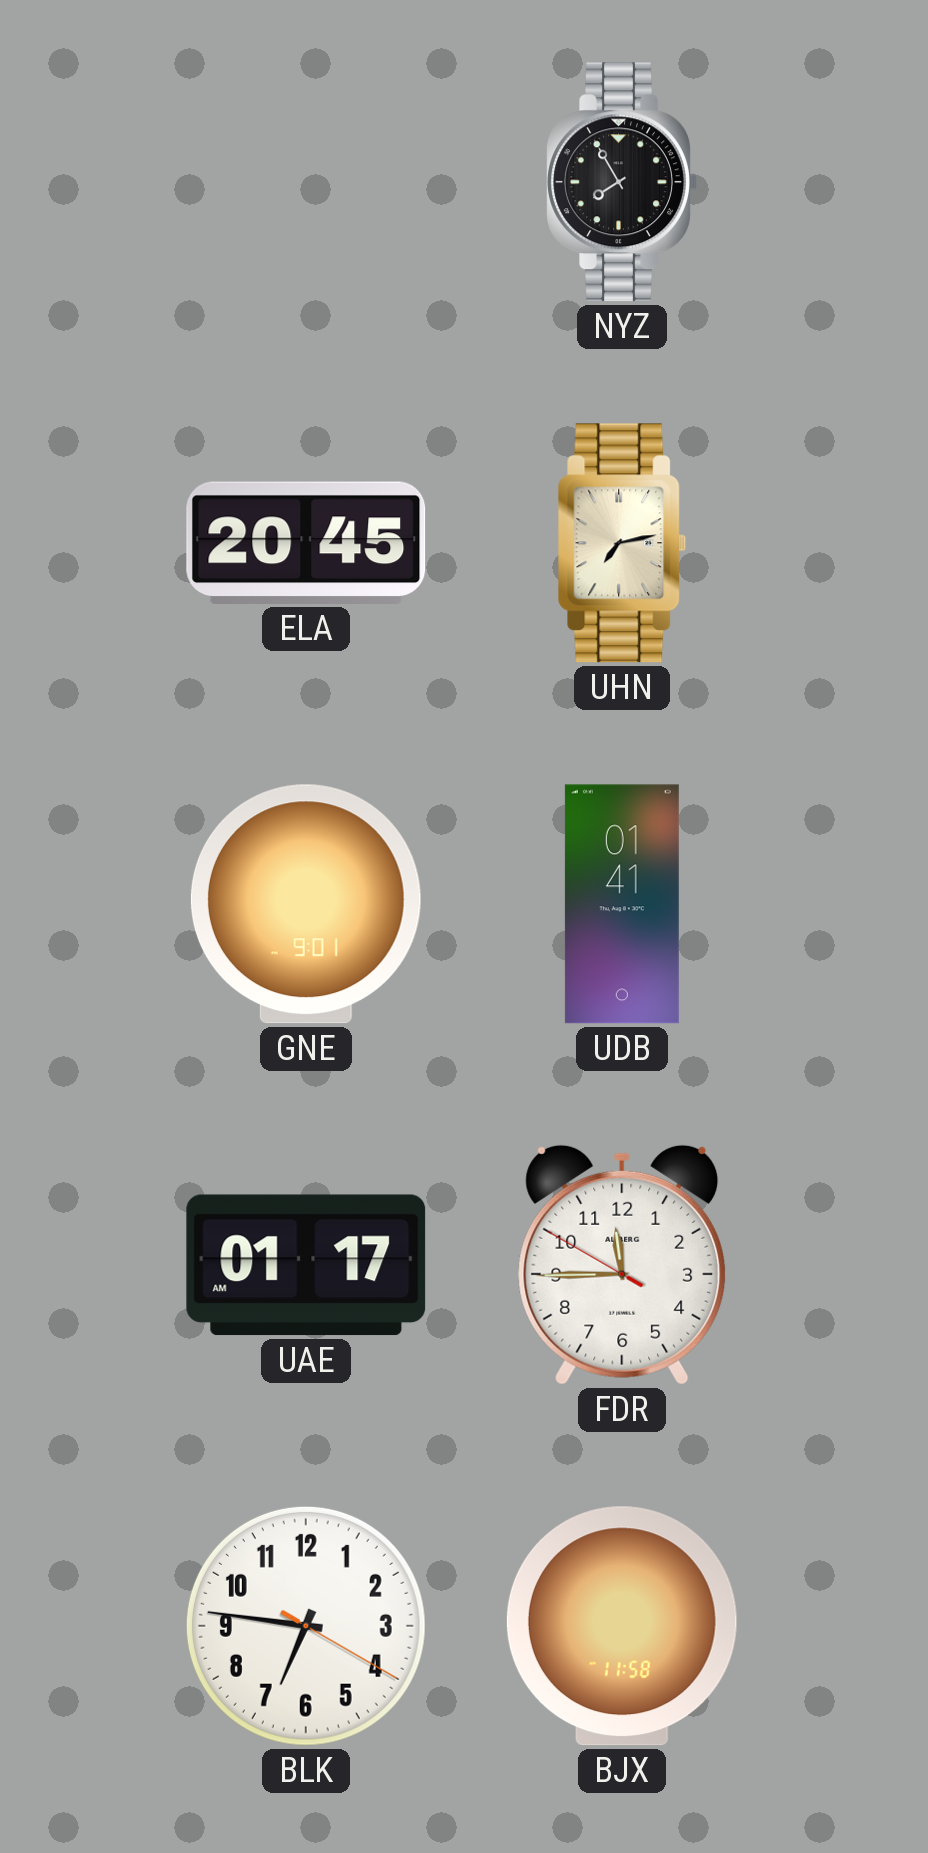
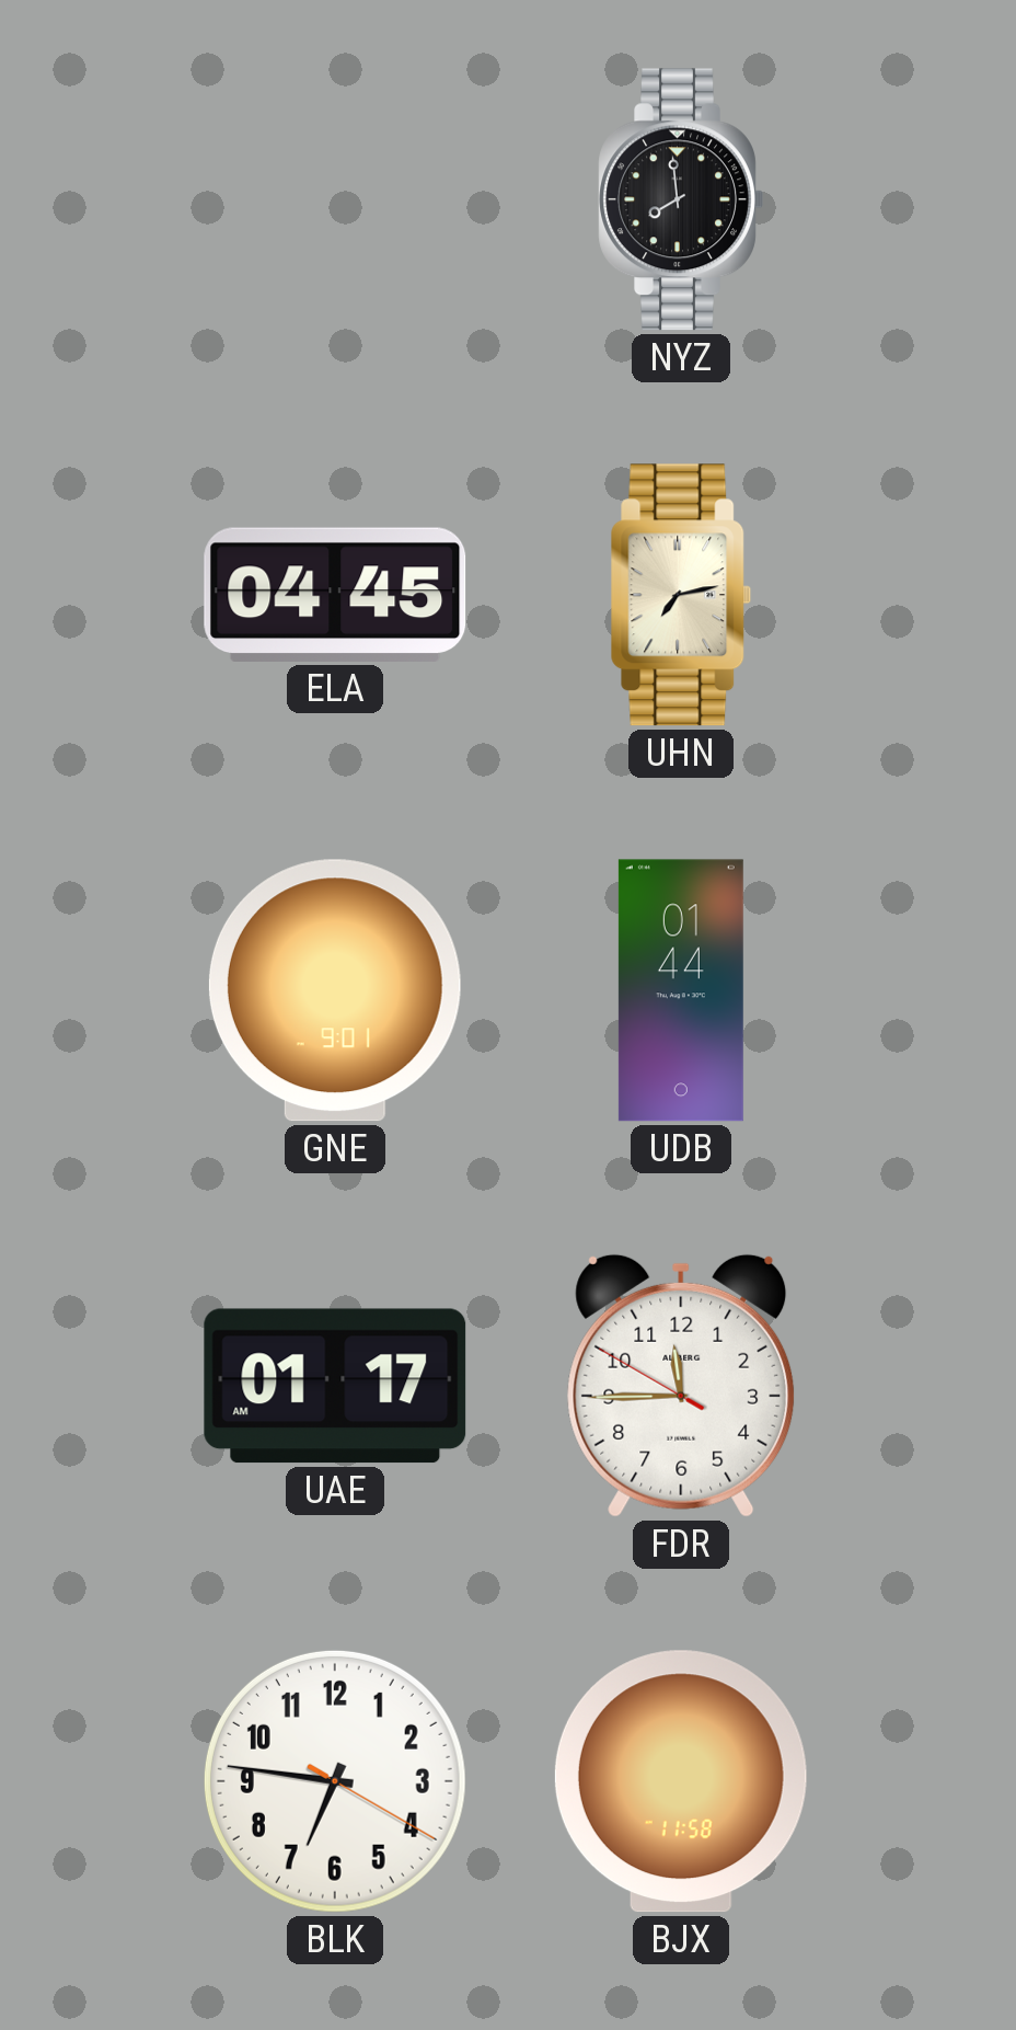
NYZ: 7:55 -> 7:59
ELA: 20:45 -> 04:45
UDB: 01:41 -> 01:44
